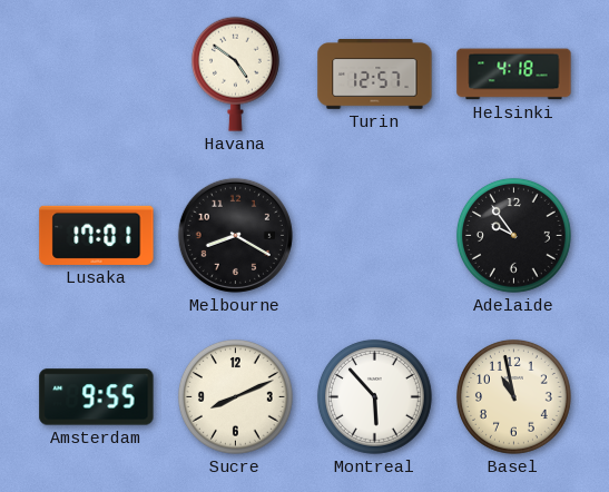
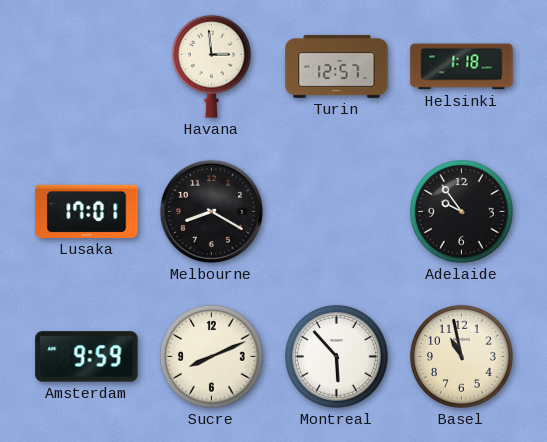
Havana: 4:51 -> 2:59
Helsinki: 4:18 -> 1:18
Amsterdam: 9:55 -> 9:59
